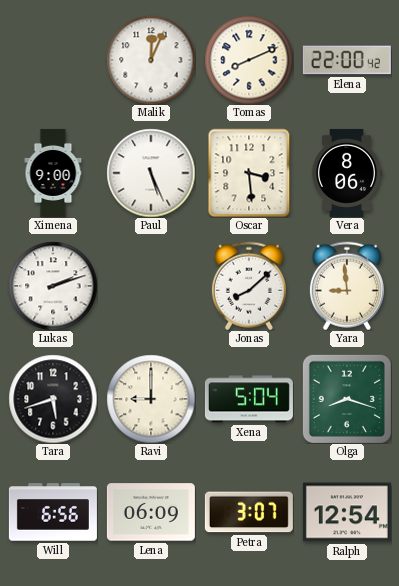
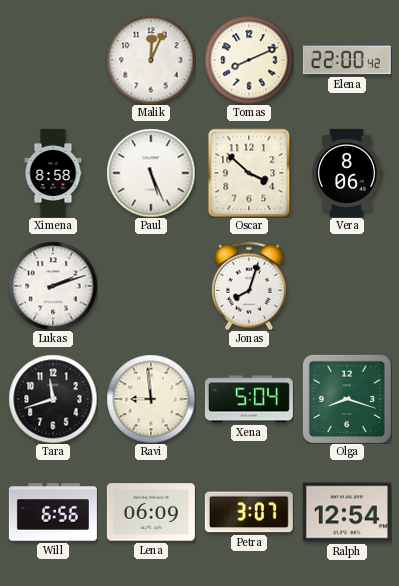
Ximena: 9:00 -> 8:58
Oscar: 3:29 -> 3:52
Jonas: 8:08 -> 8:03
Yara: 8:59 -> none
Tara: 5:42 -> 11:42
Ravi: 9:00 -> 8:59
